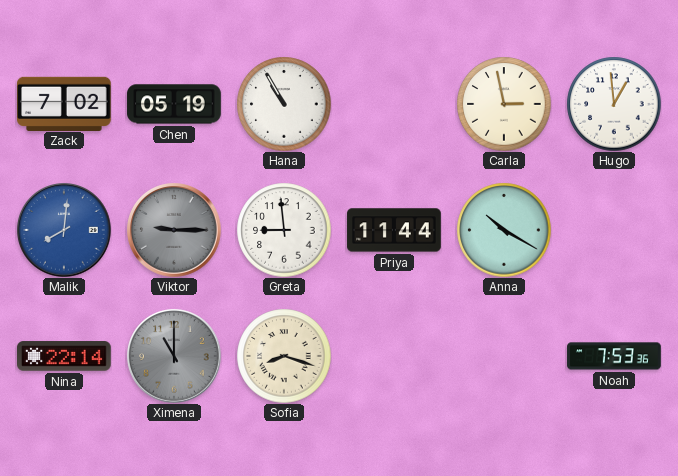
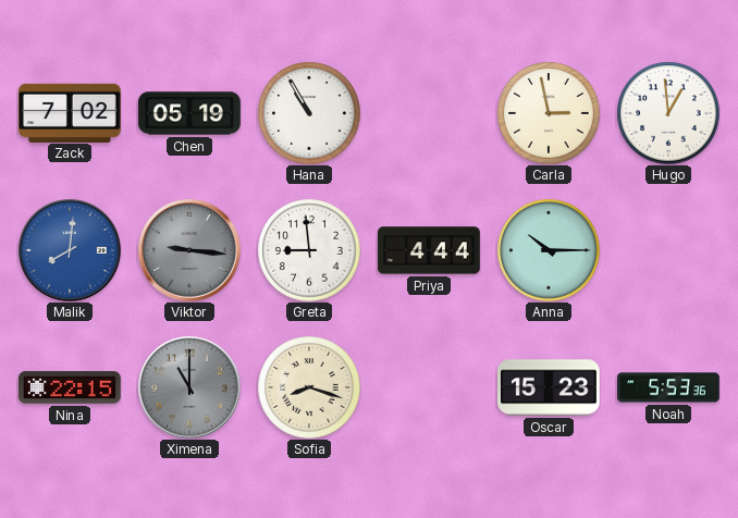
Viktor: 9:15 -> 9:16
Priya: 11:44 -> 4:44
Anna: 10:20 -> 10:15
Nina: 22:14 -> 22:15
Oscar: none -> 15:23
Noah: 7:53 -> 5:53
